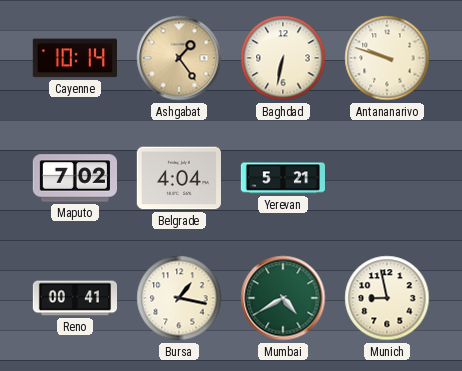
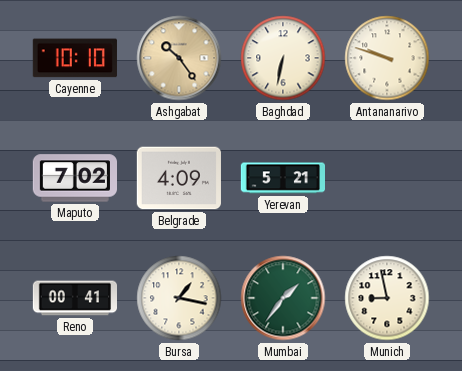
Cayenne: 10:14 -> 10:10
Ashgabat: 1:24 -> 10:24
Belgrade: 4:04 -> 4:09
Mumbai: 4:40 -> 1:36
